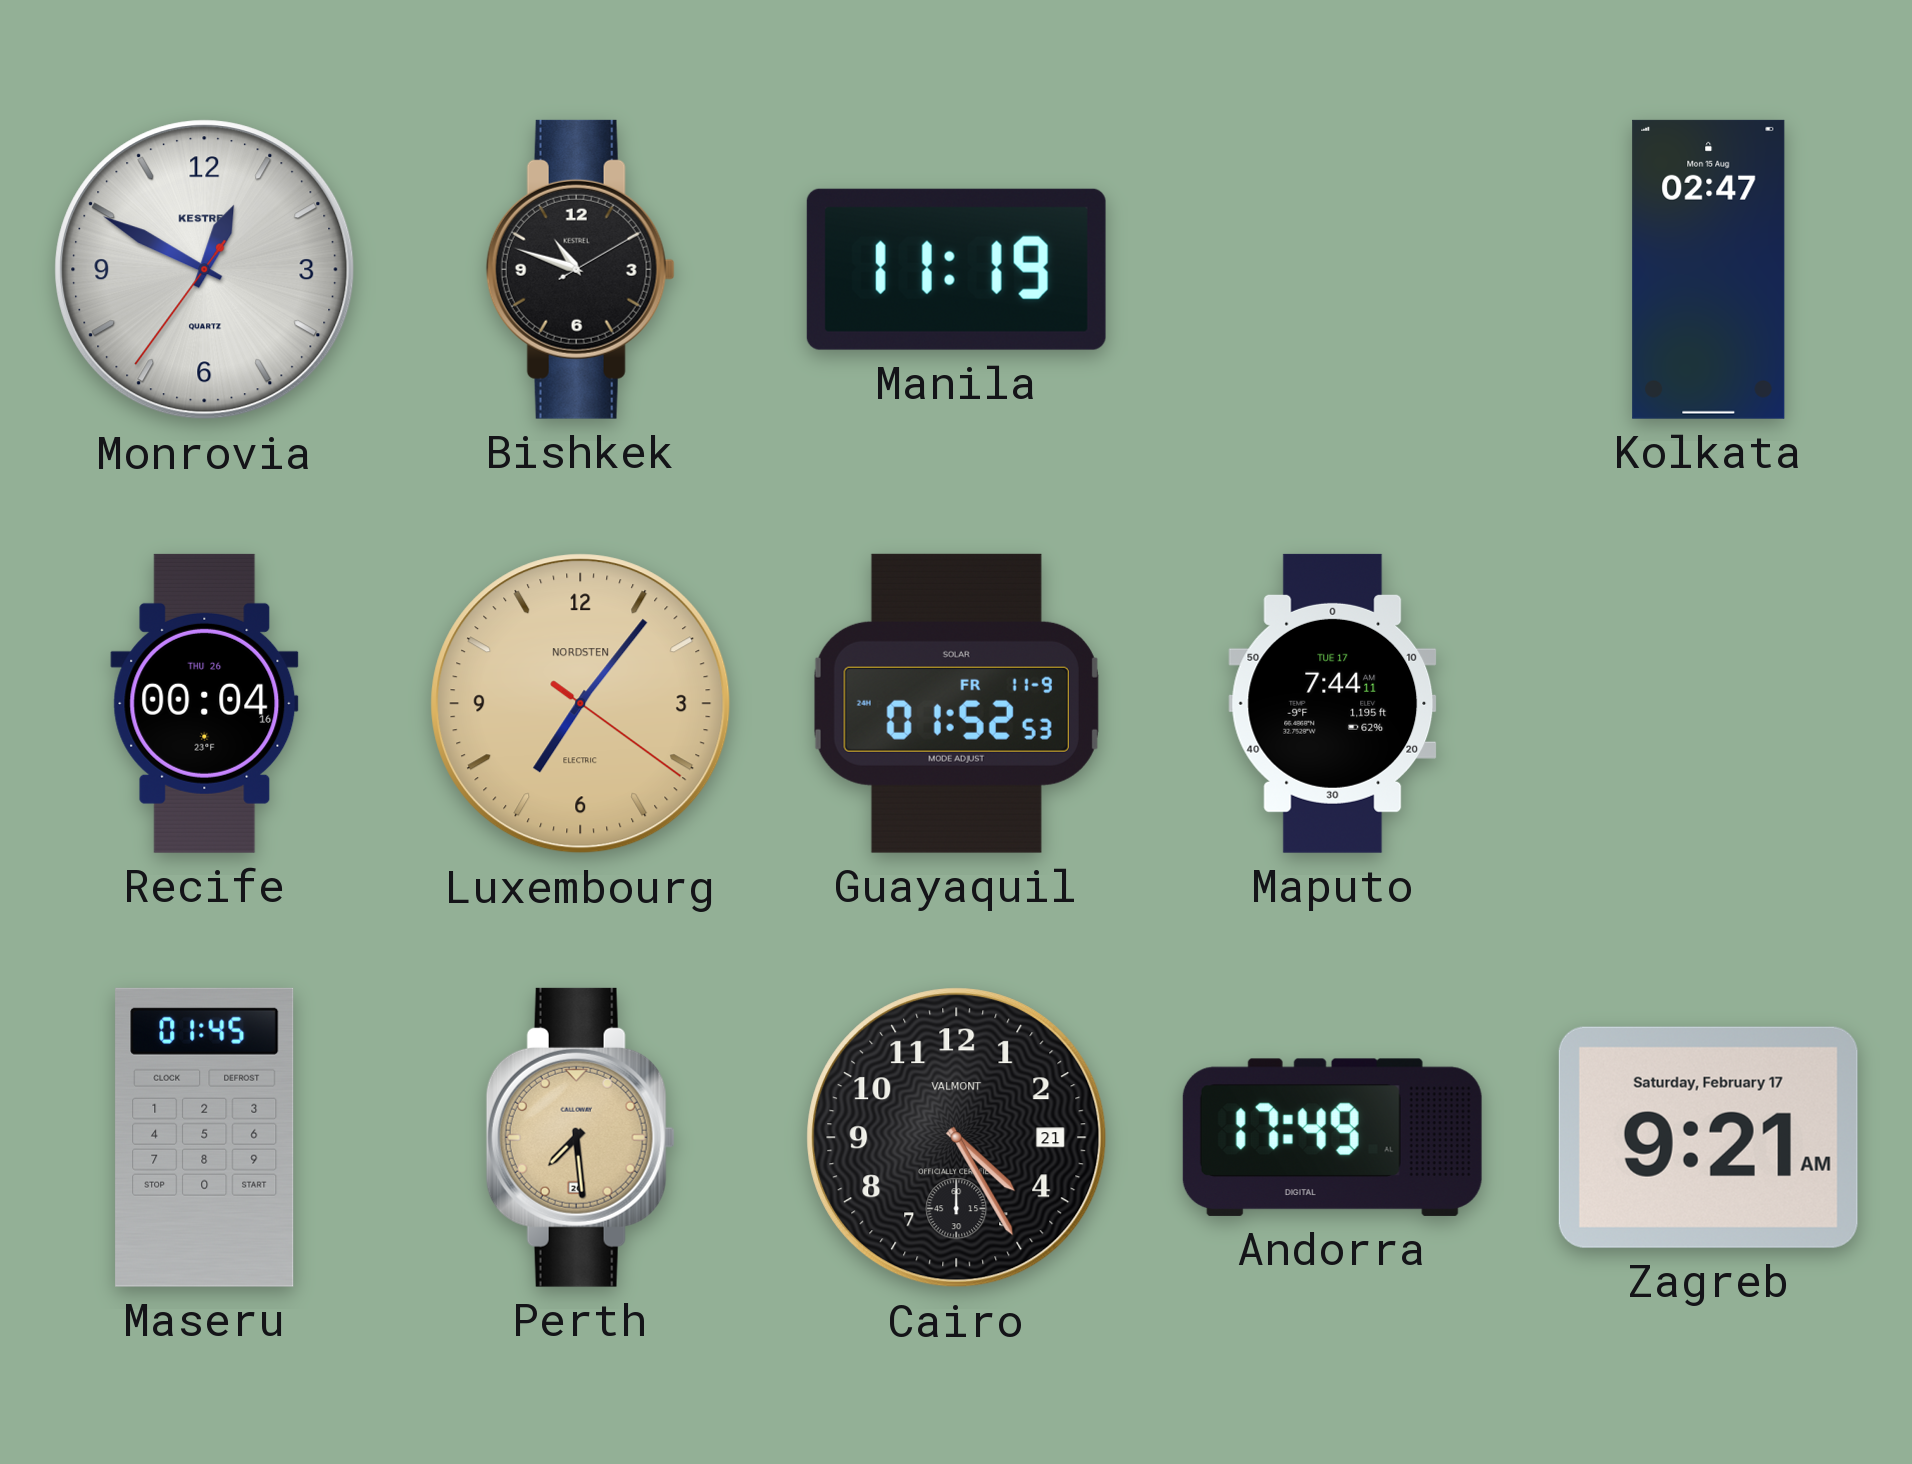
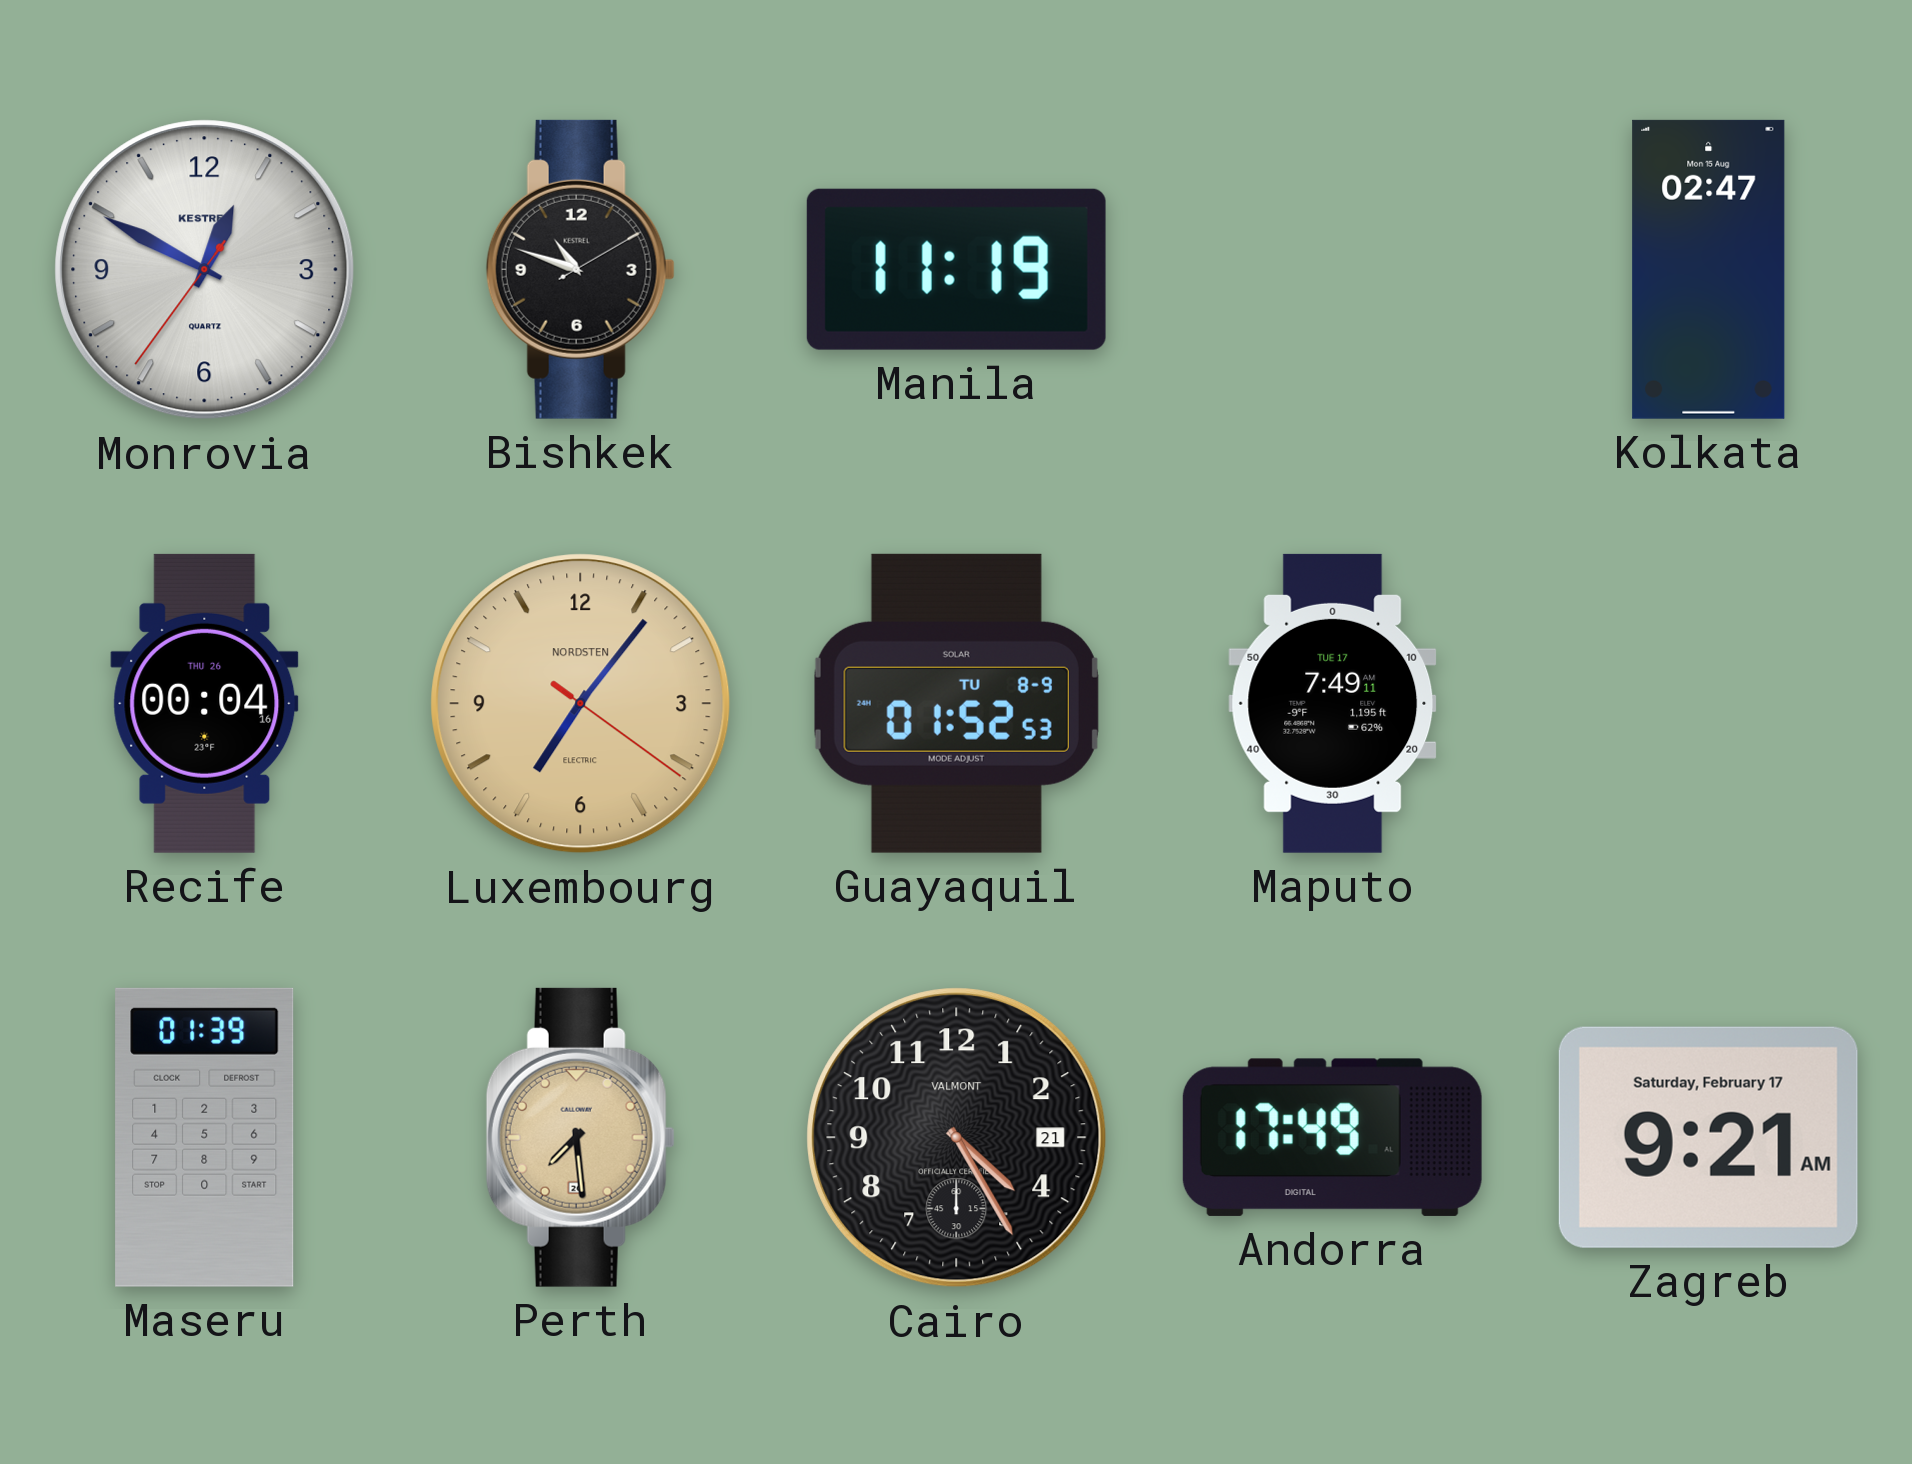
Guayaquil date: FR 11-9 -> TU 8-9
Maputo: 7:44 -> 7:49
Maseru: 01:45 -> 01:39
